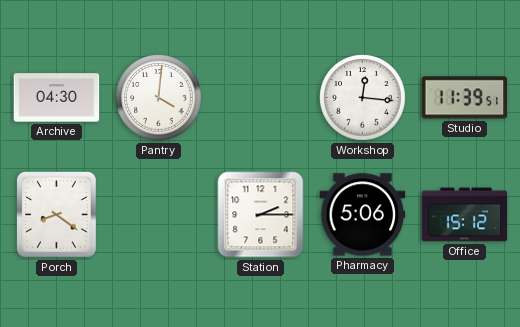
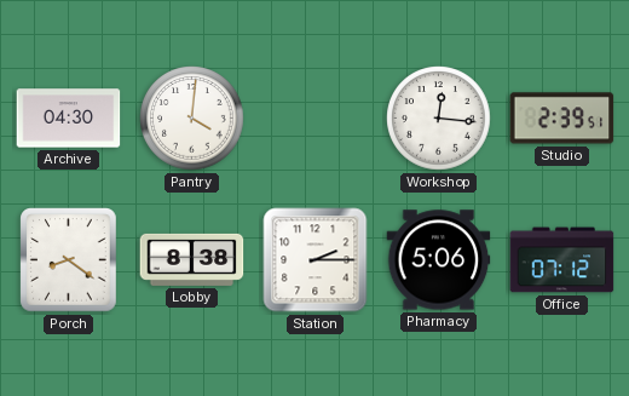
Studio: 11:39 -> 2:39
Lobby: none -> 8:38
Office: 15:12 -> 07:12
